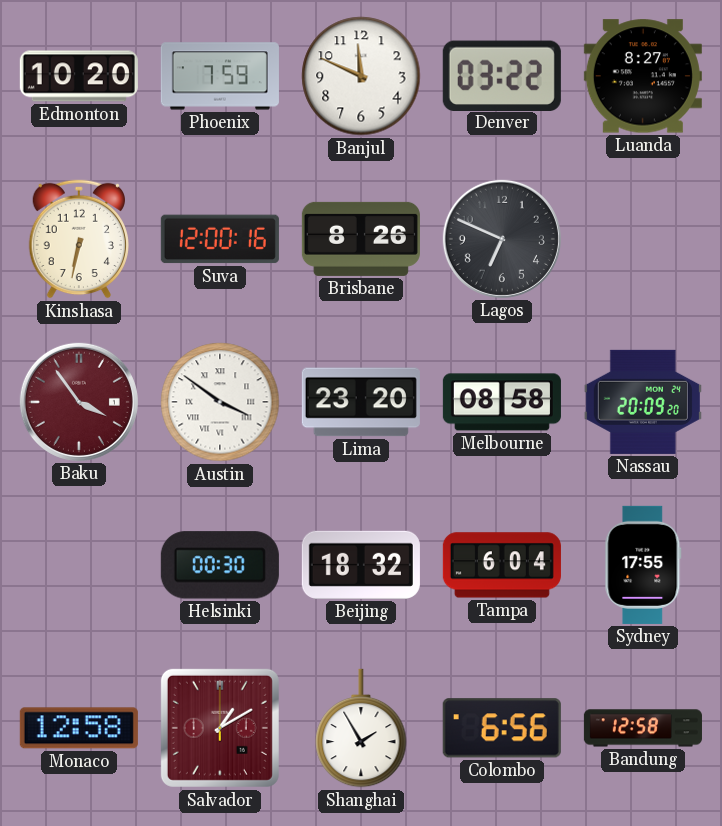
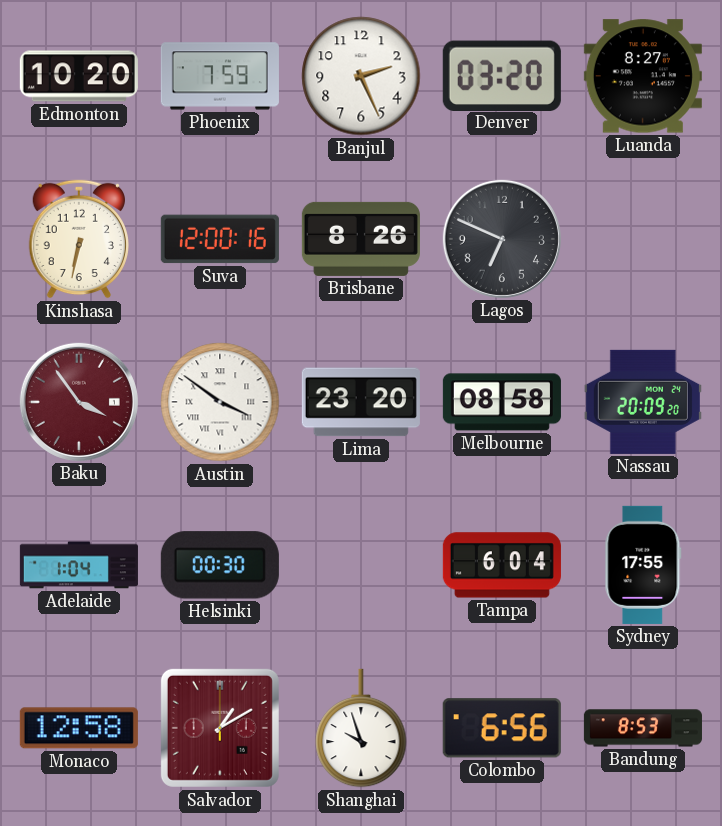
Banjul: 11:49 -> 2:26
Denver: 03:22 -> 03:20
Adelaide: none -> 1:04
Beijing: 18:32 -> none
Shanghai: 1:55 -> 9:57
Bandung: 12:58 -> 8:53
